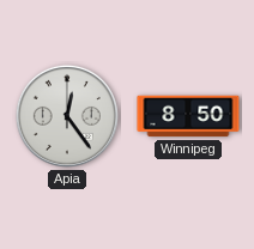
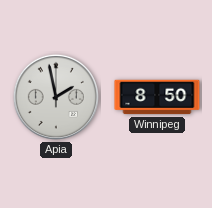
Apia: 12:24 -> 1:58
